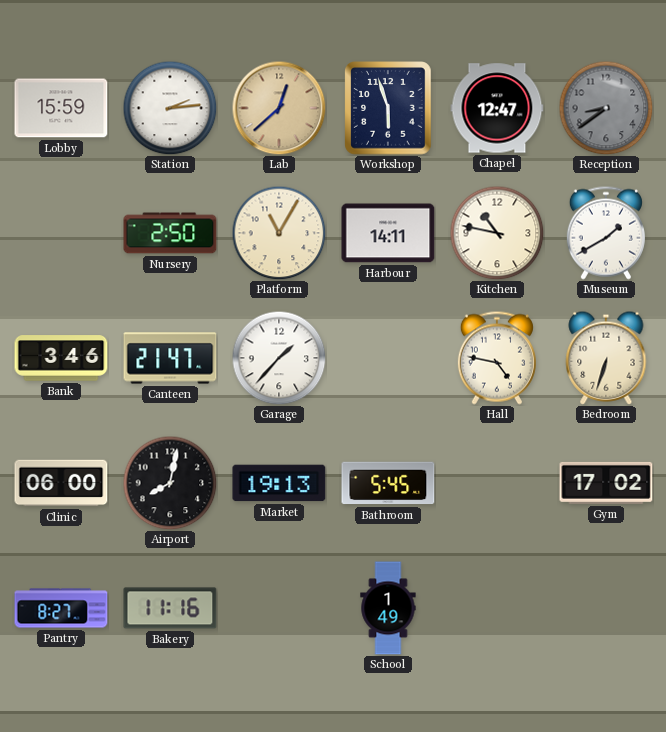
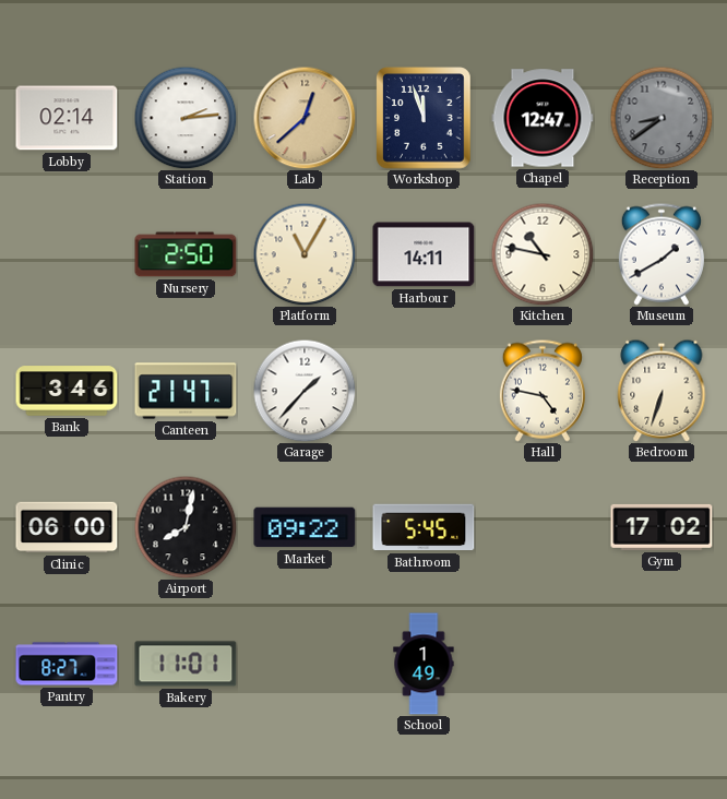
Lobby: 15:59 -> 02:14
Workshop: 5:57 -> 11:57
Market: 19:13 -> 09:22
Bakery: 11:16 -> 11:01
